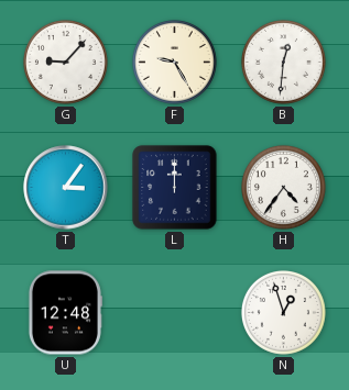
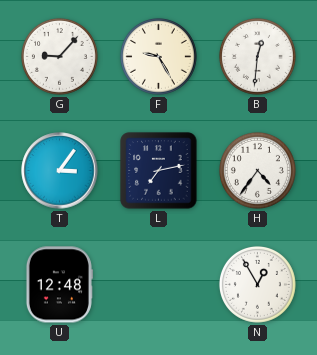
L: 12:00 -> 7:13
N: 12:57 -> 12:55
